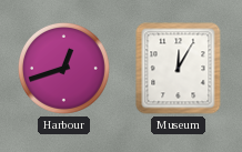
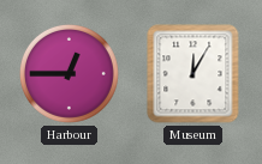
Harbour: 12:42 -> 12:45
